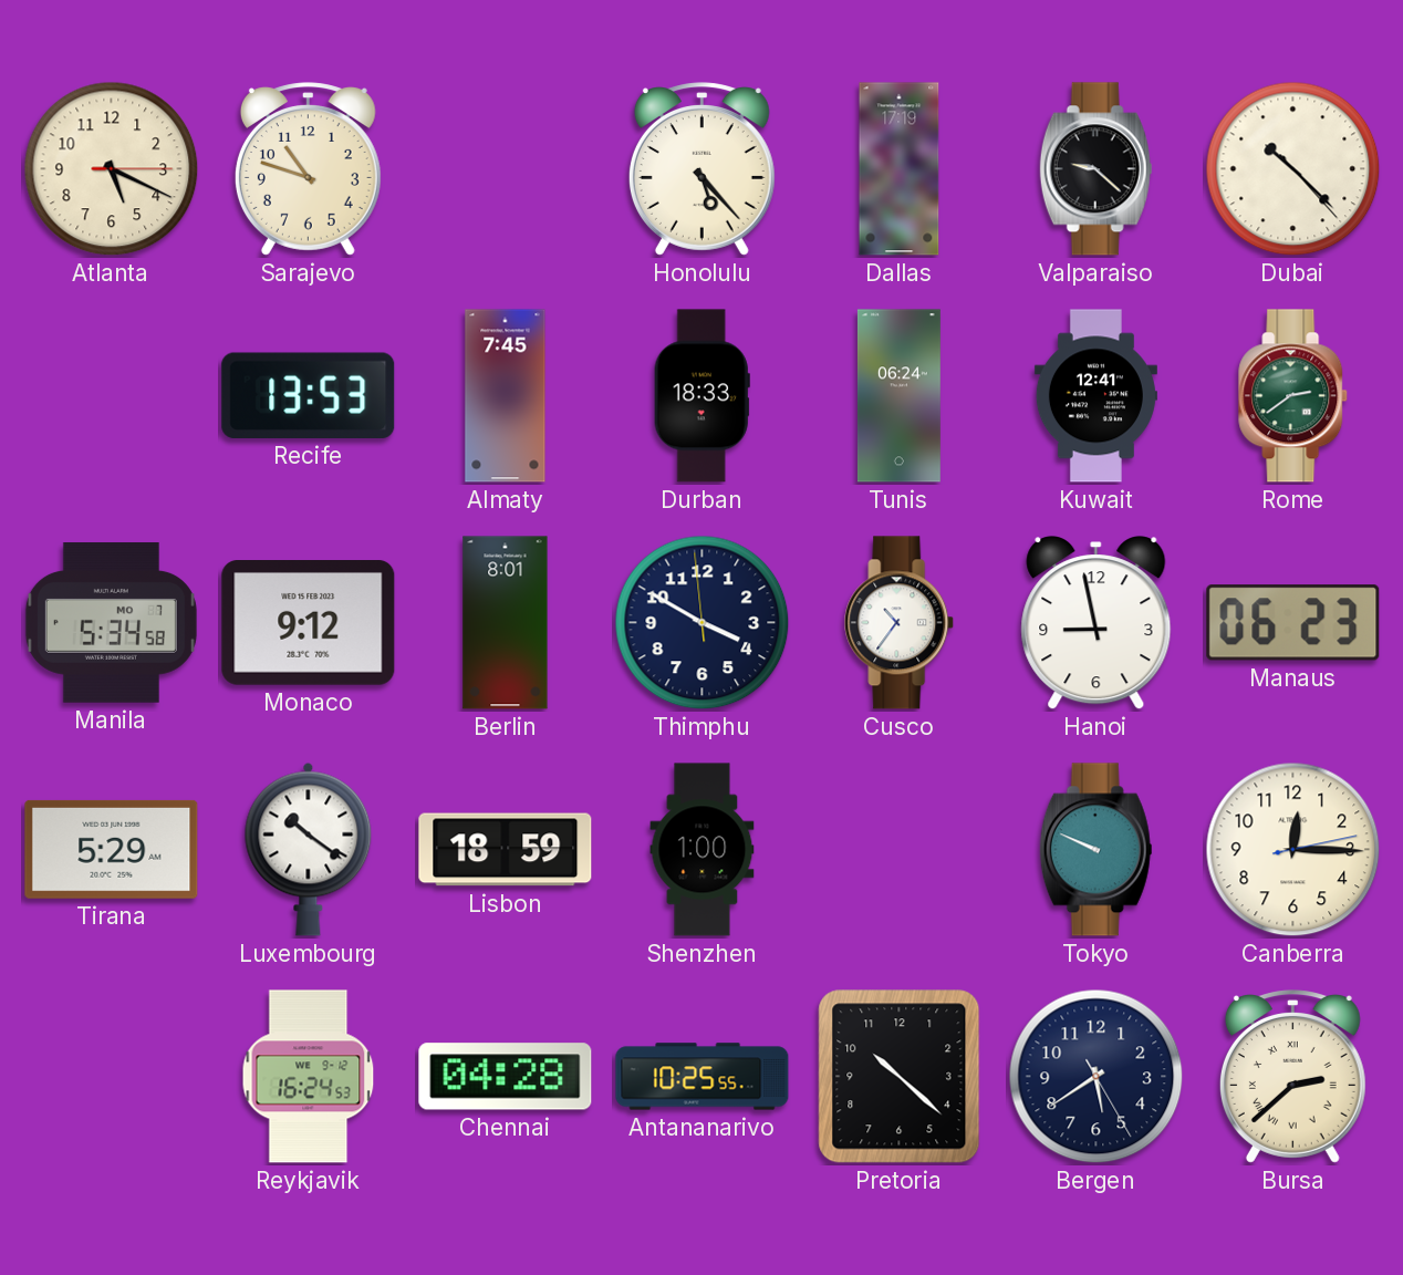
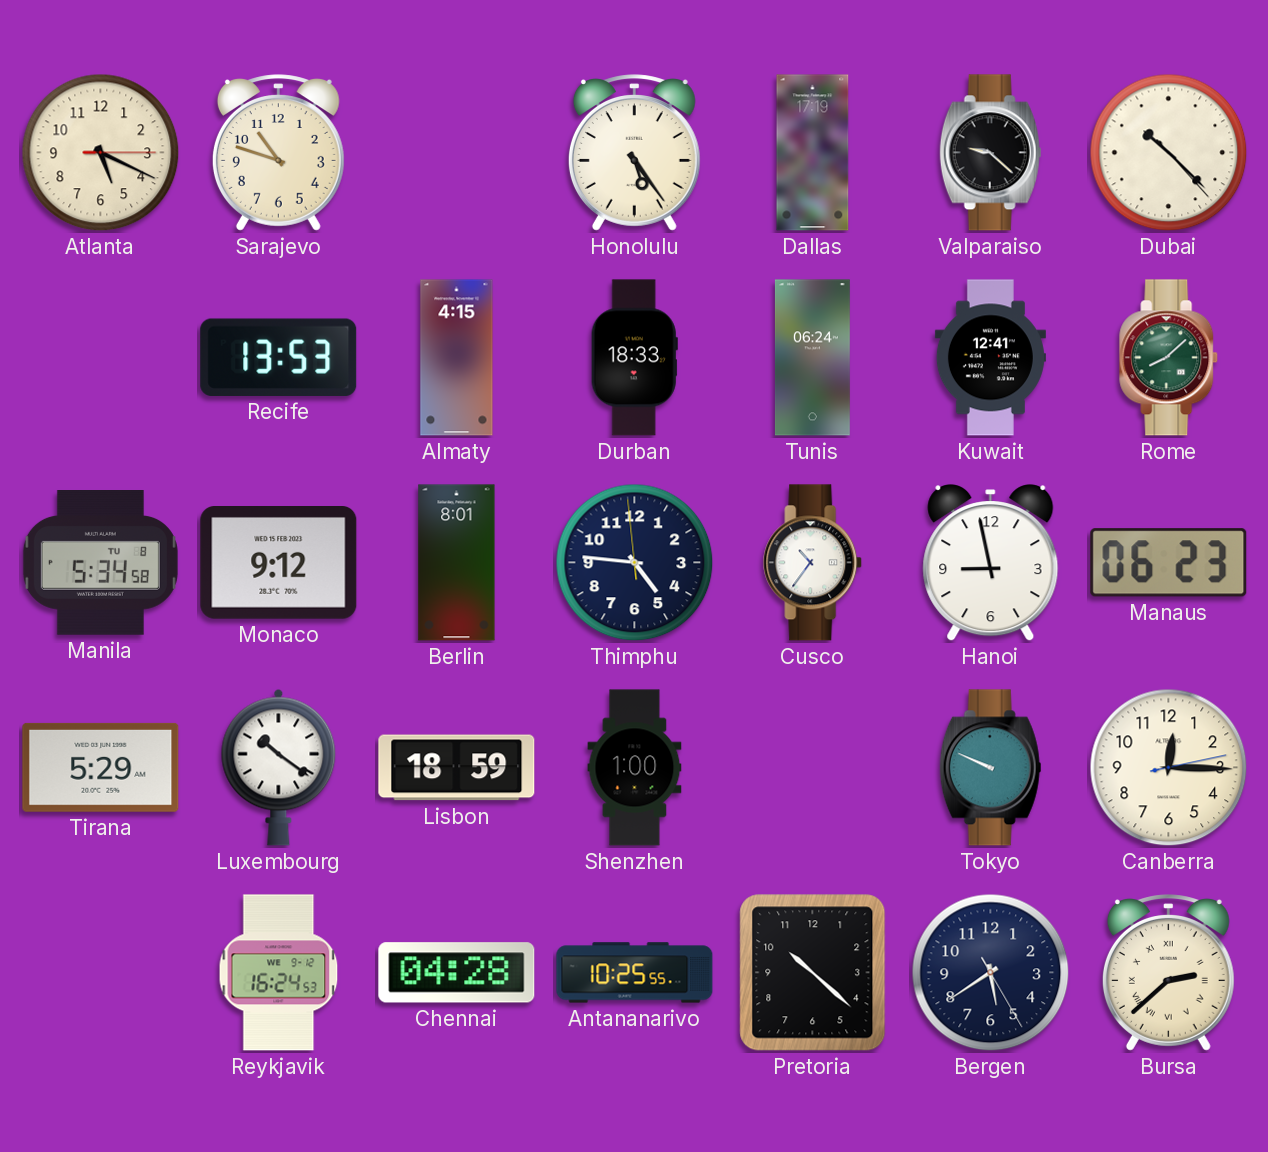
Honolulu: 5:23 -> 5:24
Almaty: 7:45 -> 4:15
Rome: 2:39 -> 8:08
Manila date: MO 7 -> TU 8
Thimphu: 3:49 -> 4:45
